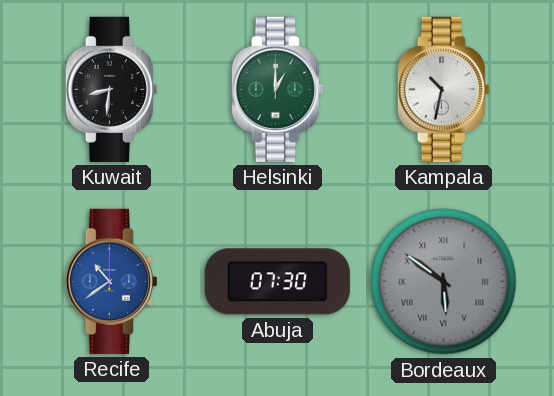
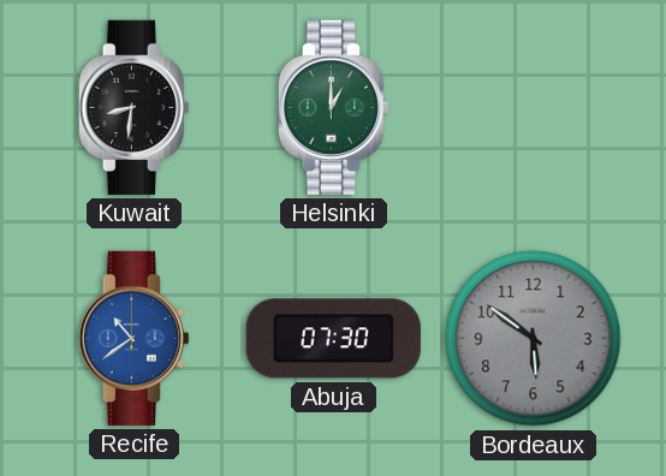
Kampala: 10:32 -> none
Bordeaux numerals: Roman -> Arabic
